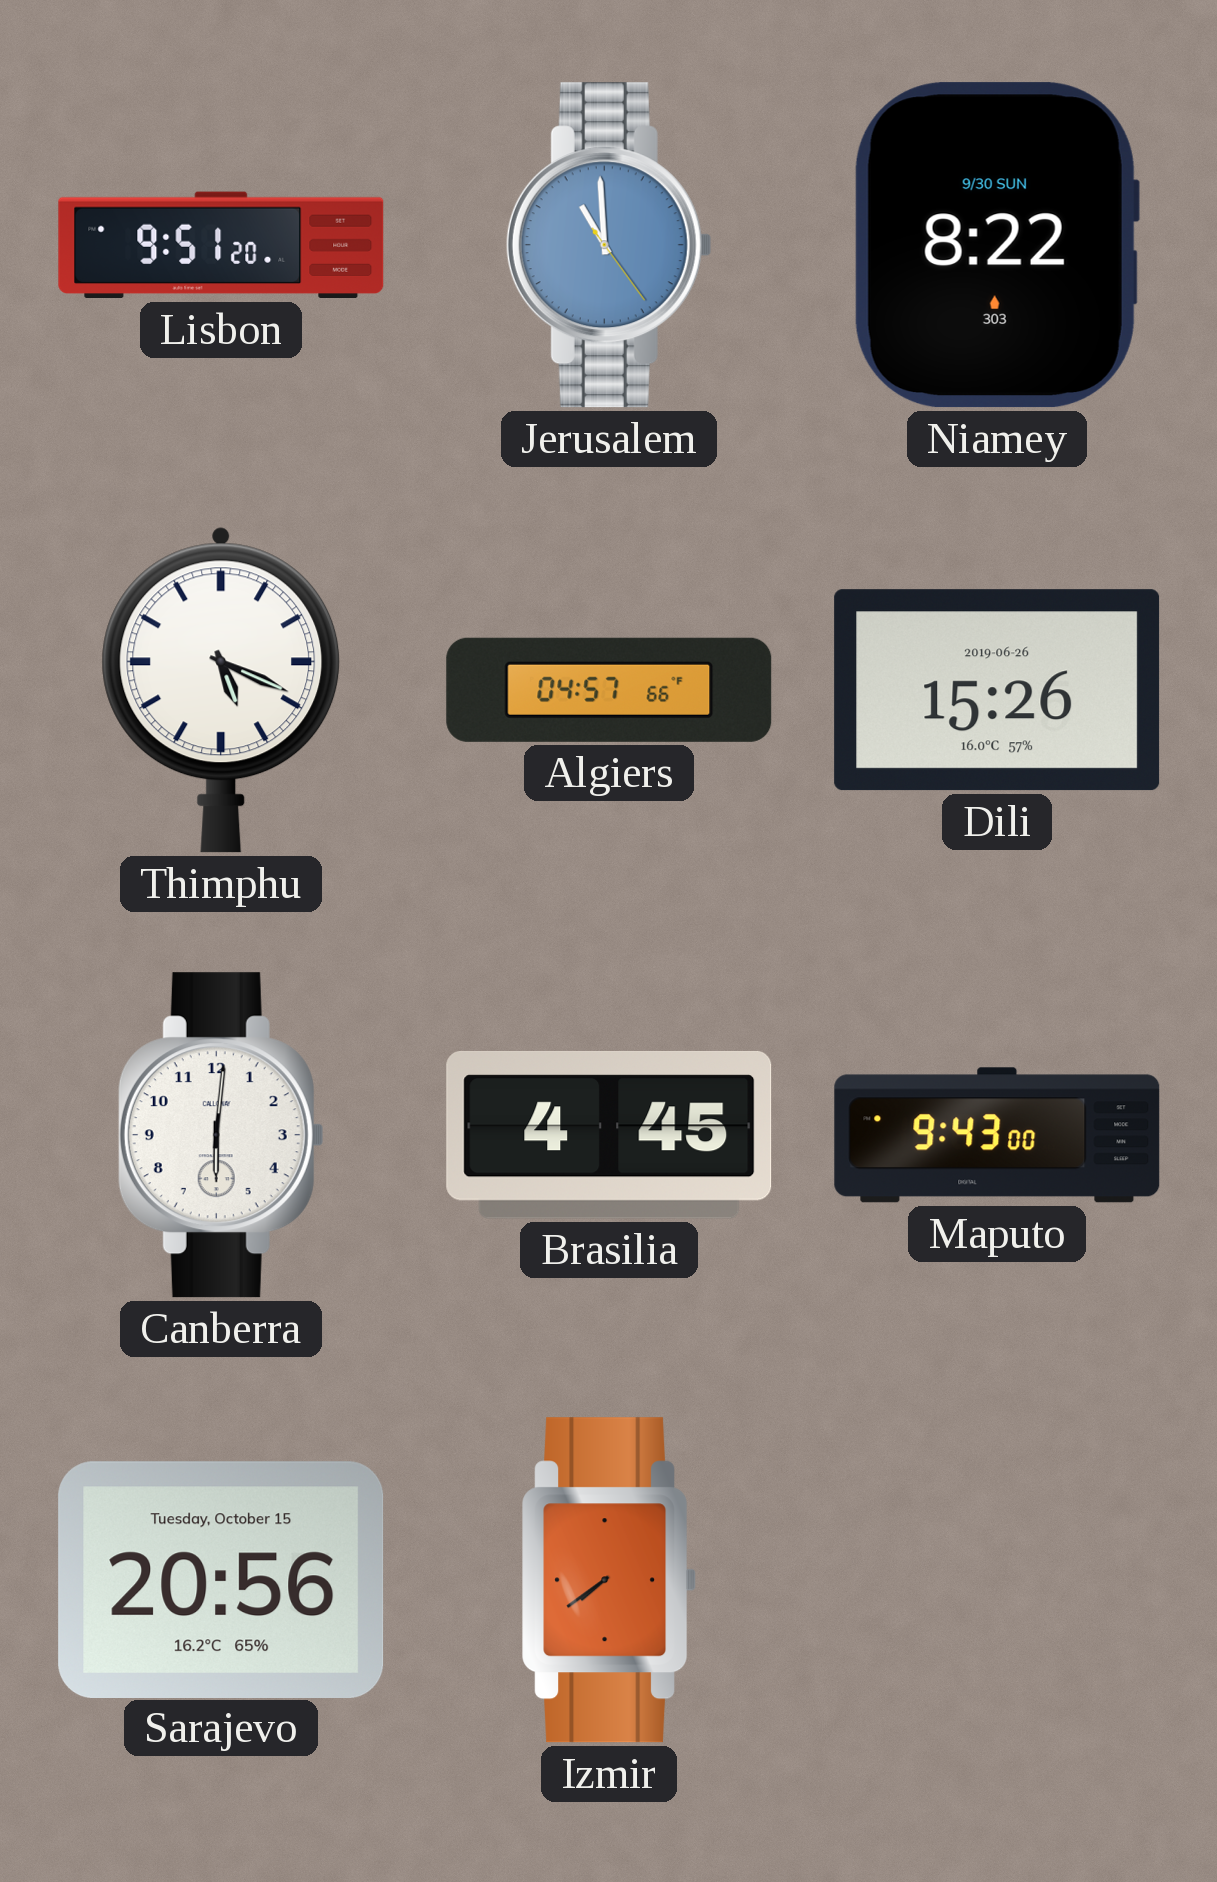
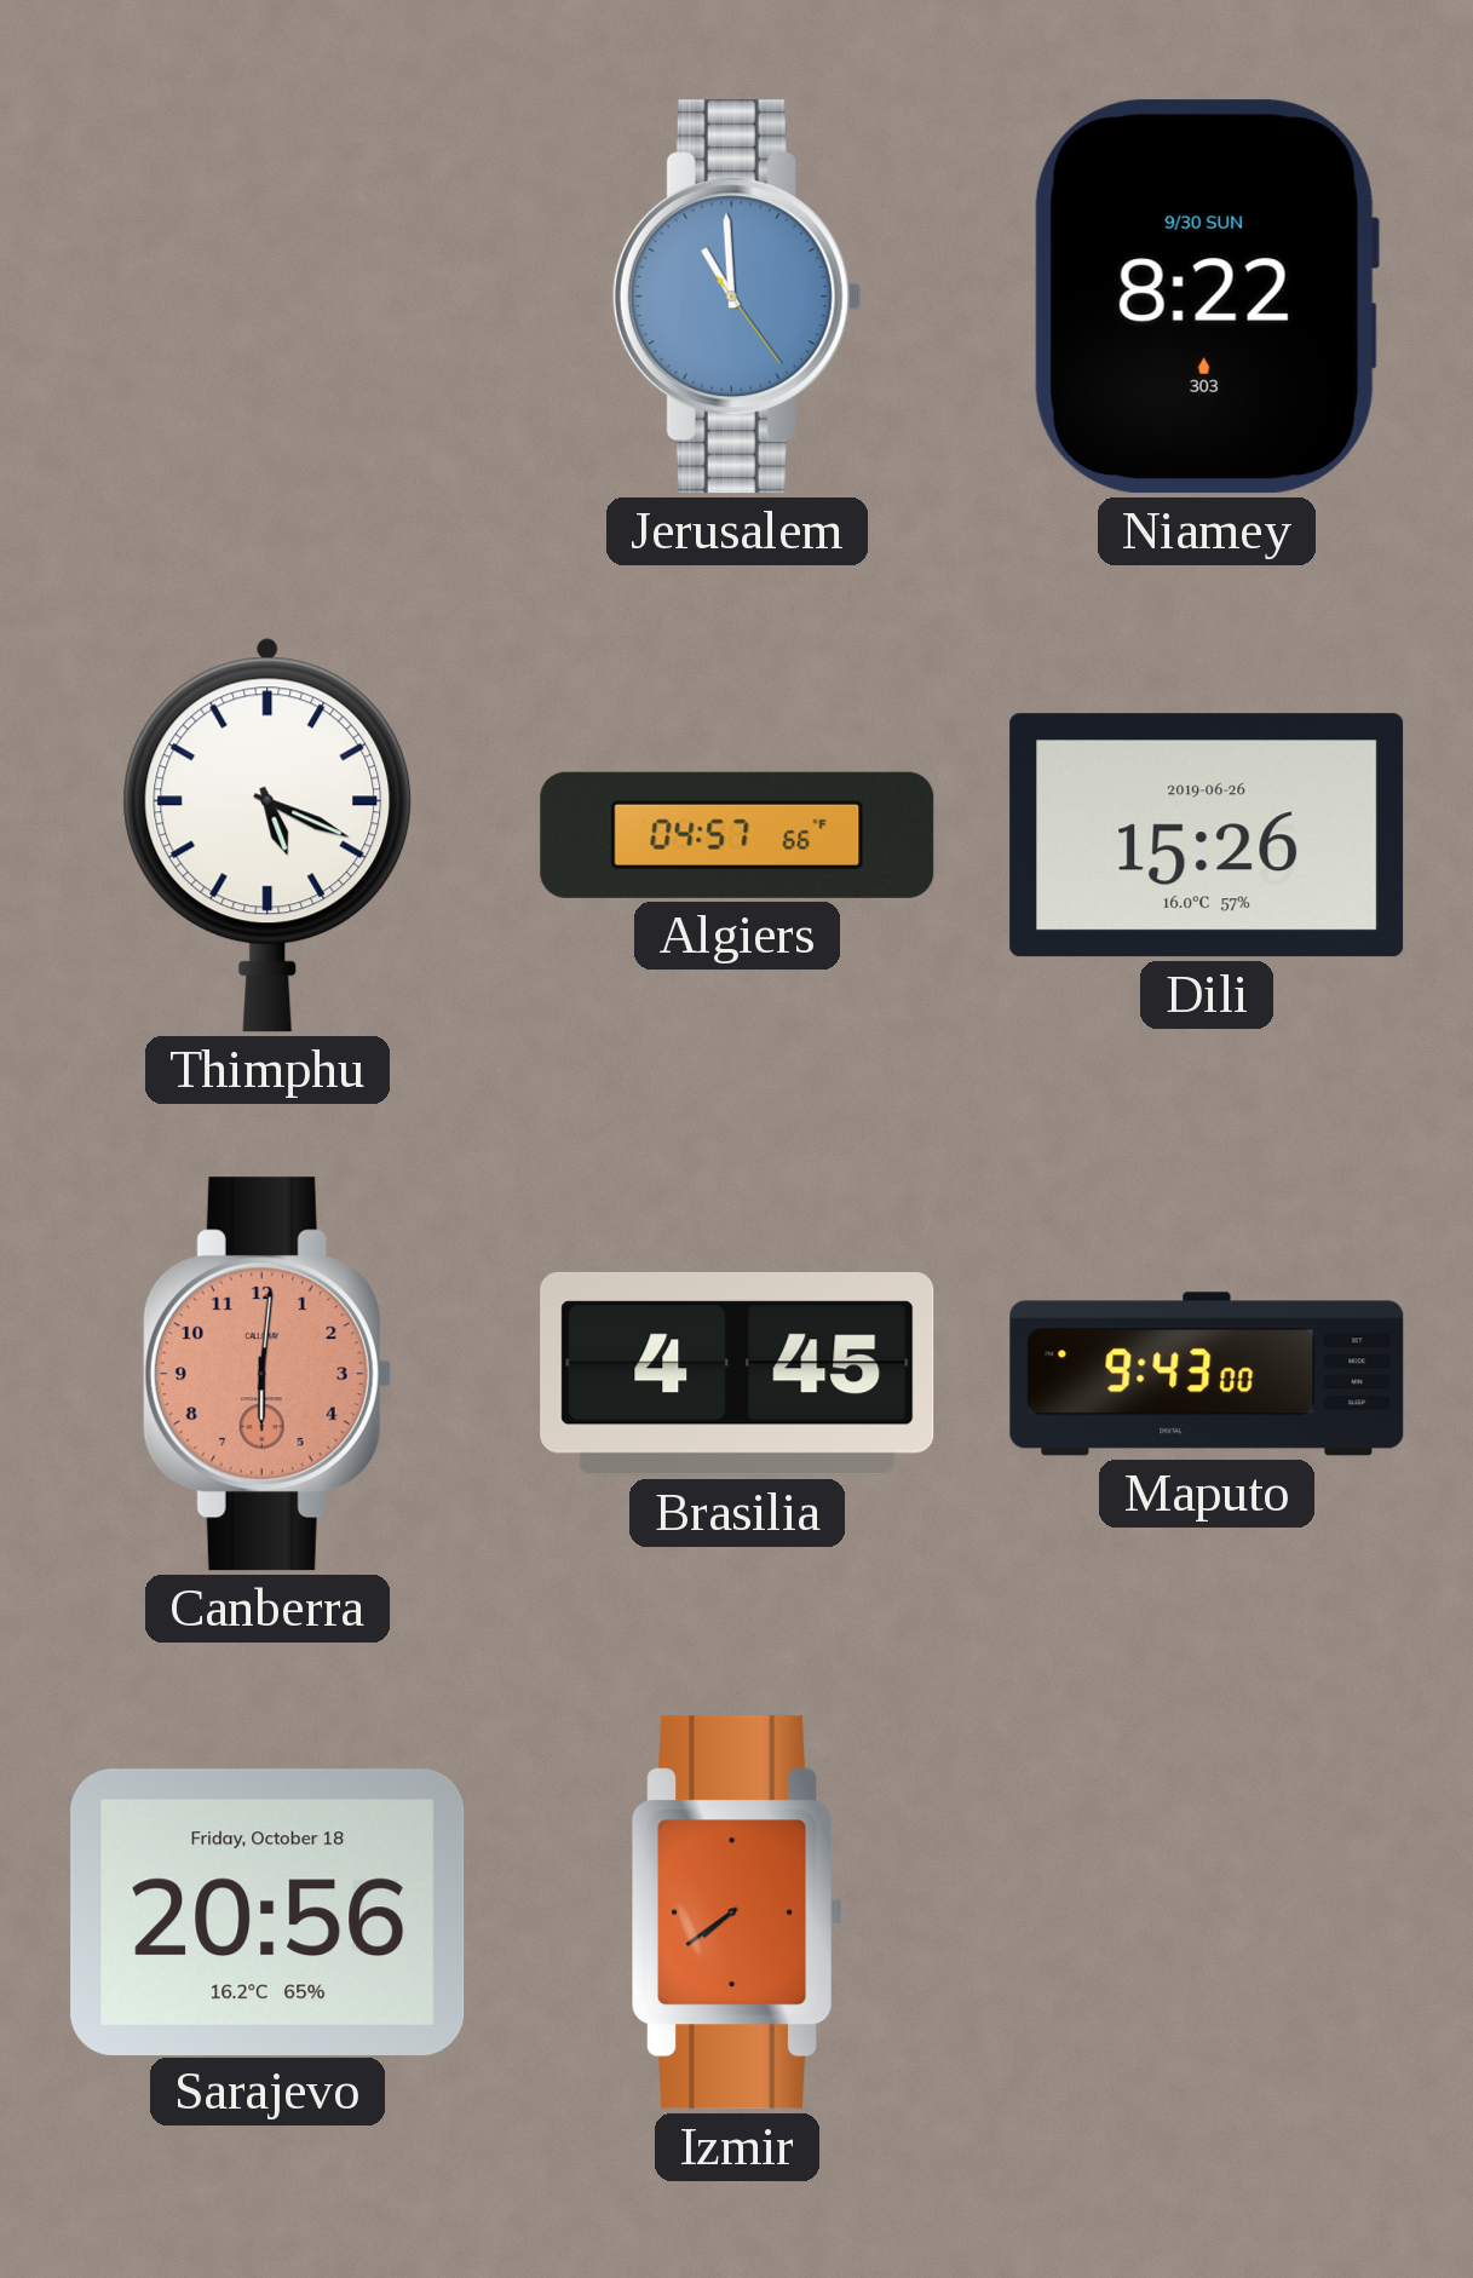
Lisbon: 9:51 -> none
Canberra dial: white -> salmon
Sarajevo date: Tuesday, October 15 -> Friday, October 18
